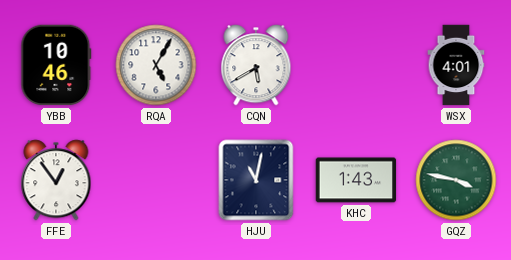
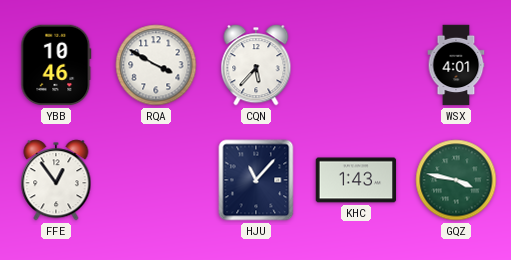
RQA: 5:05 -> 3:50
CQN: 5:40 -> 5:37
HJU: 11:02 -> 11:07
